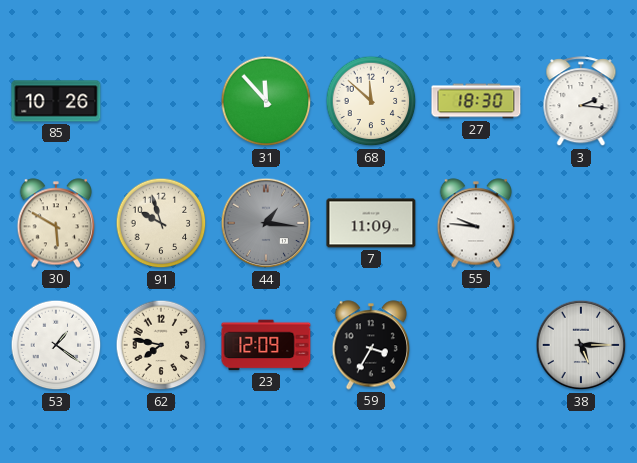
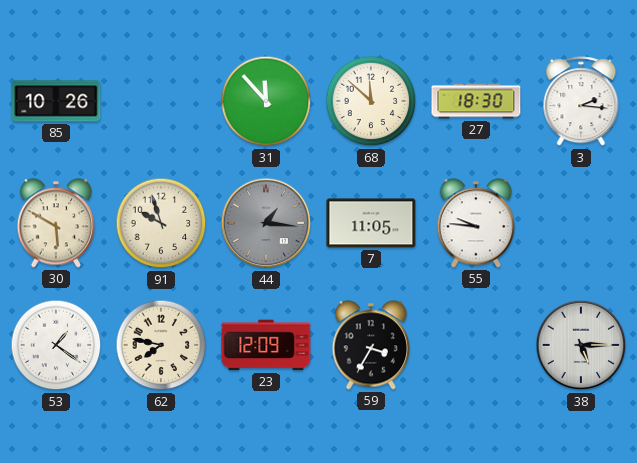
7: 11:09 -> 11:05
